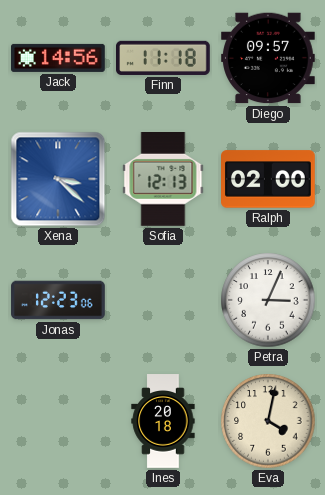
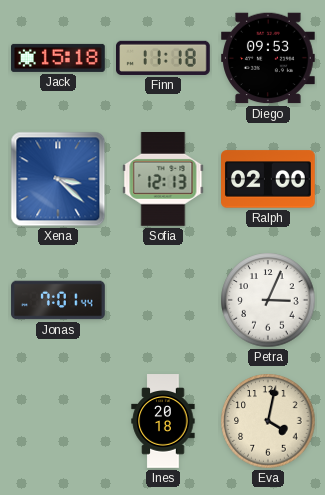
Jack: 14:56 -> 15:18
Diego: 09:57 -> 09:53
Jonas: 12:23 -> 7:01
